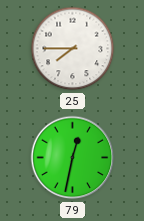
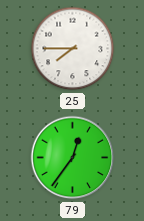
79: 12:32 -> 12:36
